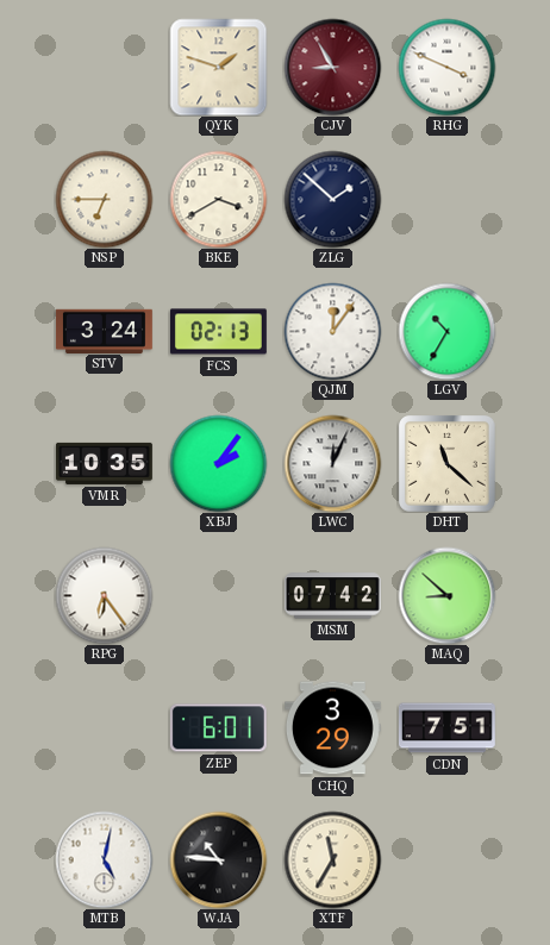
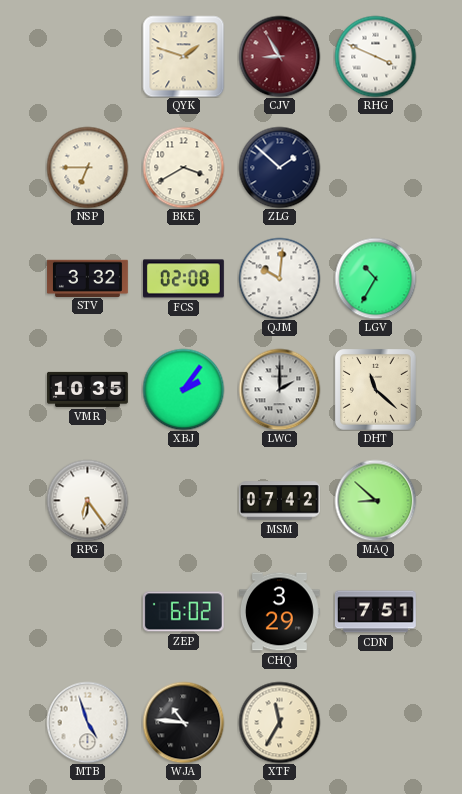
STV: 3:24 -> 3:32
FCS: 02:13 -> 02:08
QJM: 12:06 -> 10:01
LWC: 12:04 -> 2:00
ZEP: 6:01 -> 6:02
MTB: 5:02 -> 4:57
